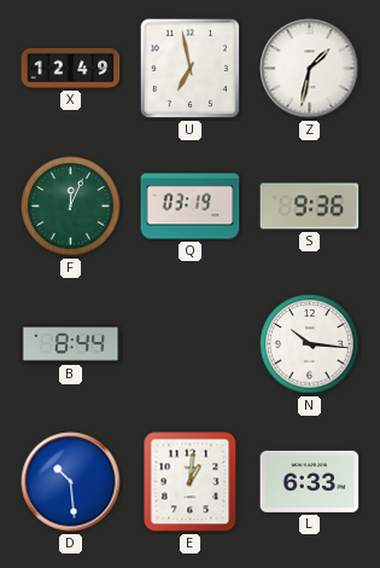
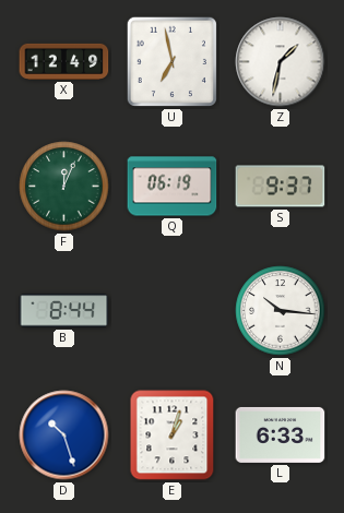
Q: 03:19 -> 06:19
S: 9:36 -> 9:37
D: 10:29 -> 10:27
E: 1:01 -> 1:03
